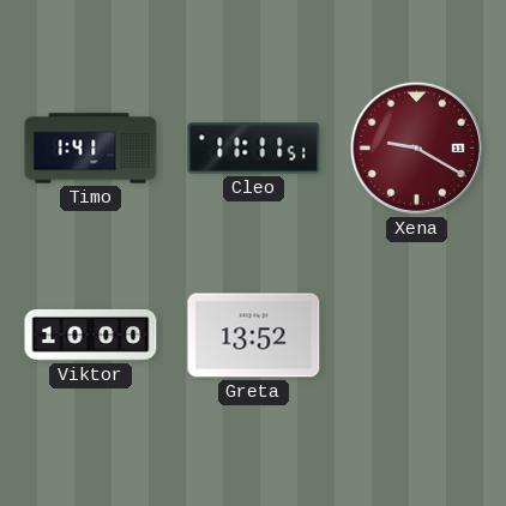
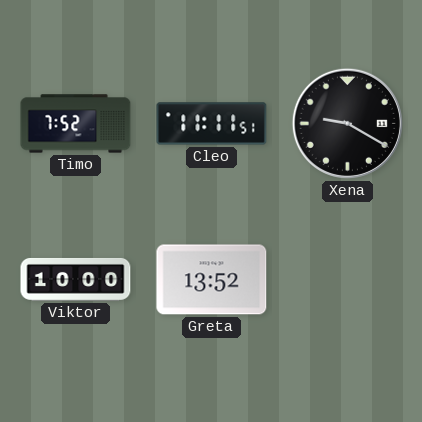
Timo: 1:41 -> 7:52
Xena dial: burgundy -> black
